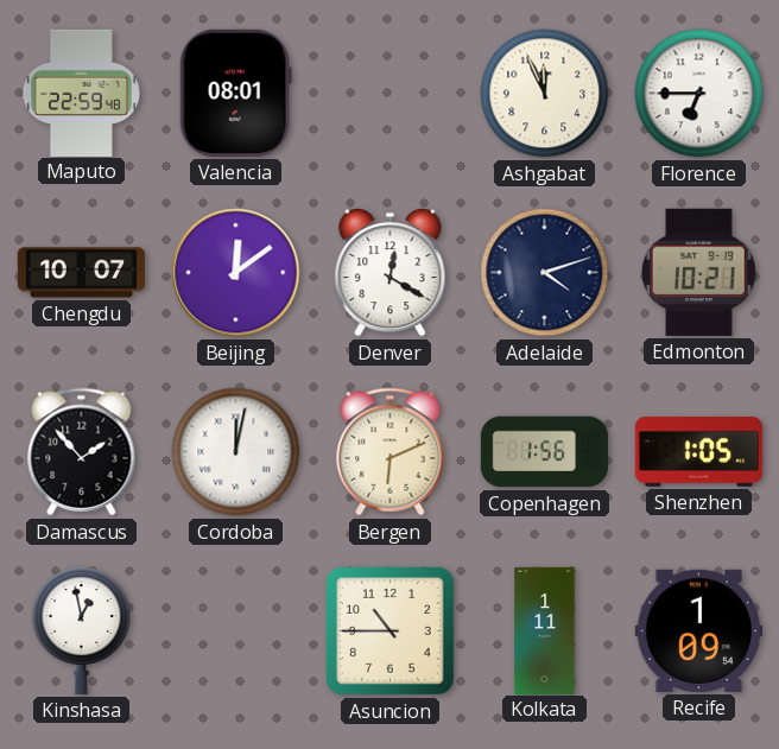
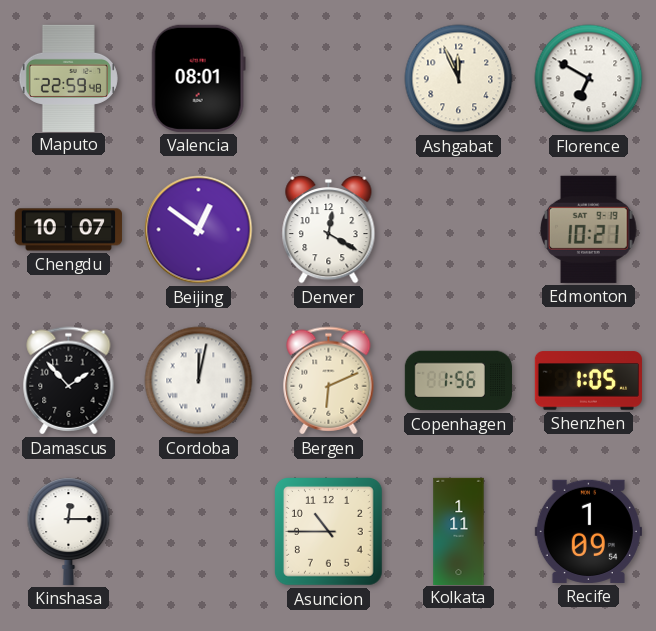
Florence: 6:45 -> 6:50
Beijing: 12:09 -> 12:51
Adelaide: 4:12 -> none
Kinshasa: 12:58 -> 12:15
